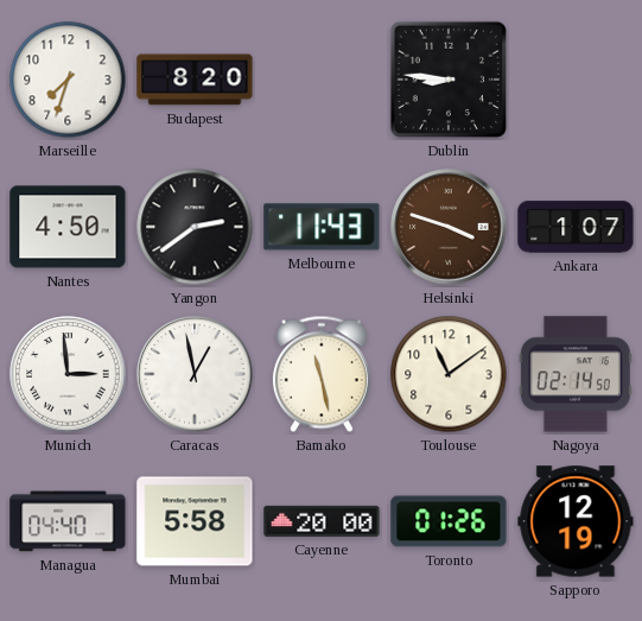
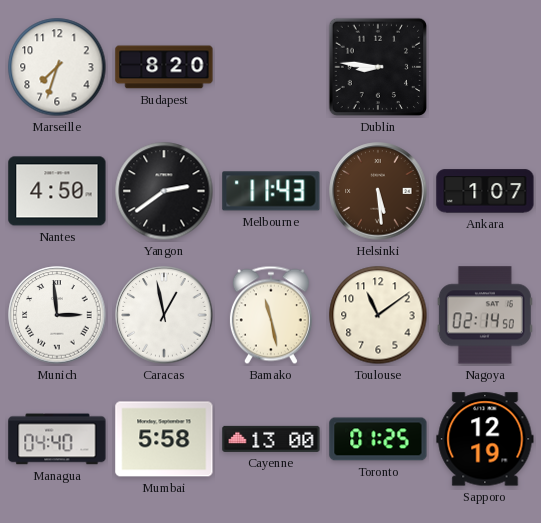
Helsinki: 3:48 -> 5:29
Cayenne: 20:00 -> 13:00
Toronto: 01:26 -> 01:25
